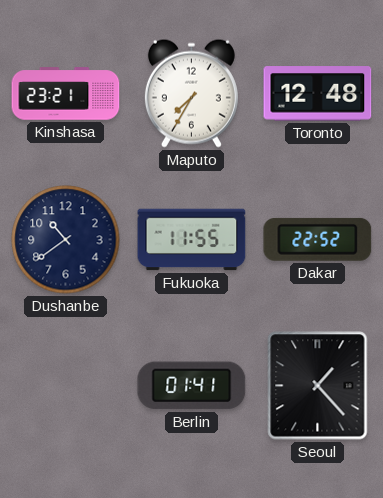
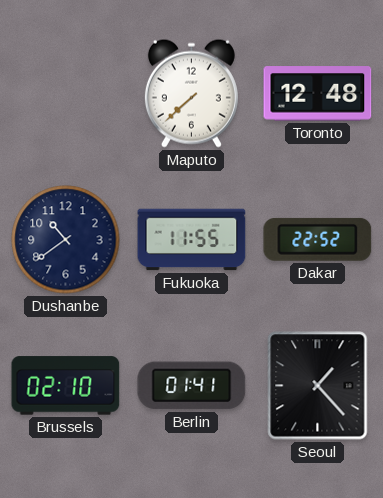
Kinshasa: 23:21 -> none
Maputo: 7:35 -> 7:38
Brussels: none -> 02:10
